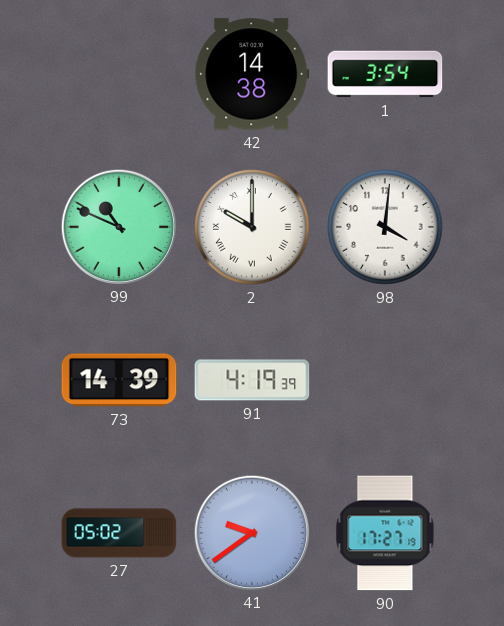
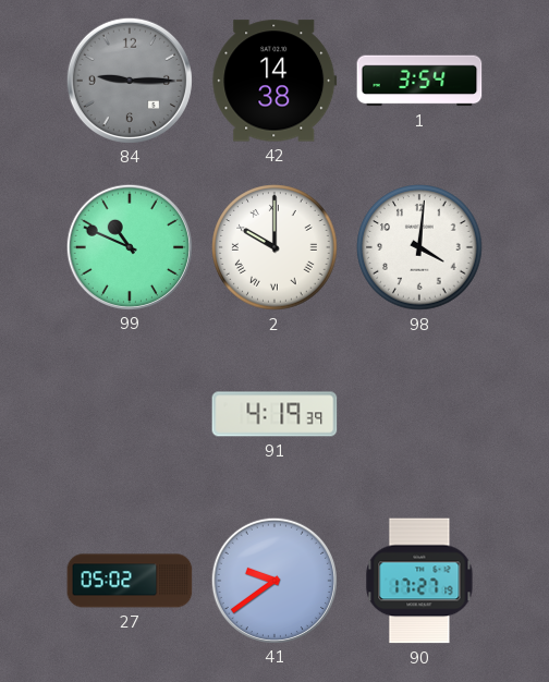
84: none -> 9:15
73: 14:39 -> none
